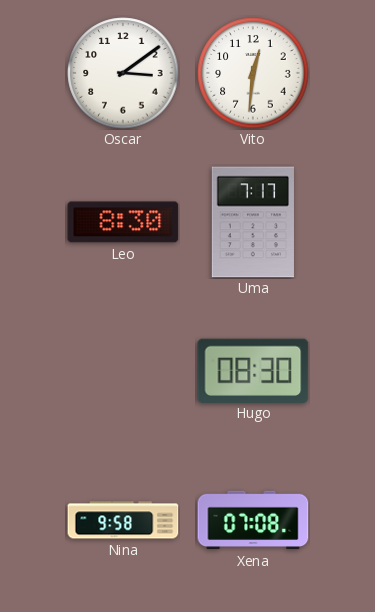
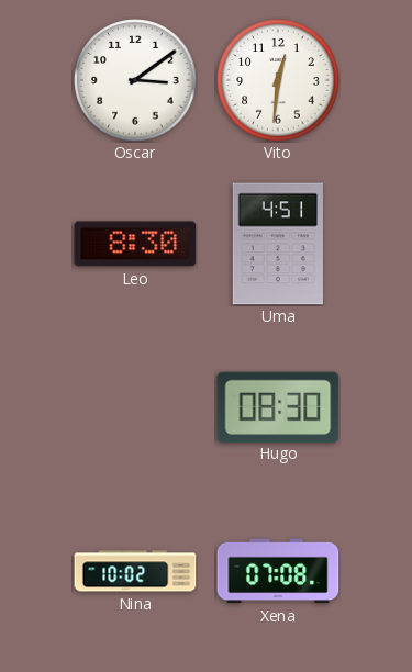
Uma: 7:17 -> 4:51
Nina: 9:58 -> 10:02
